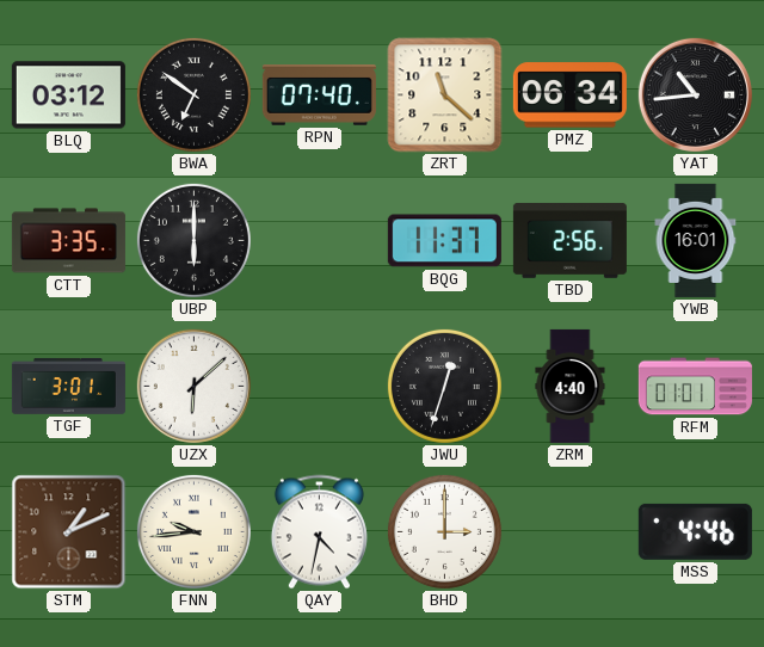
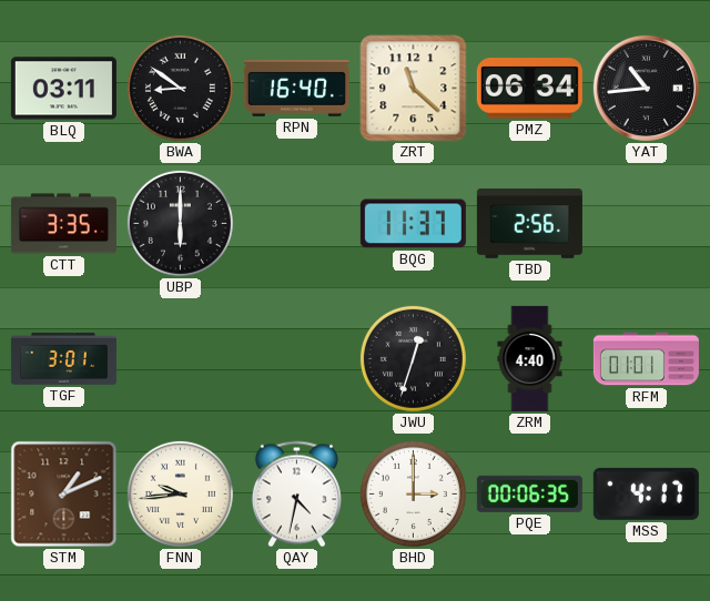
BLQ: 03:12 -> 03:11
BWA: 6:51 -> 8:51
RPN: 07:40 -> 16:40
YWB: 16:01 -> none
UZX: 6:08 -> none
PQE: none -> 00:06
MSS: 4:46 -> 4:17
